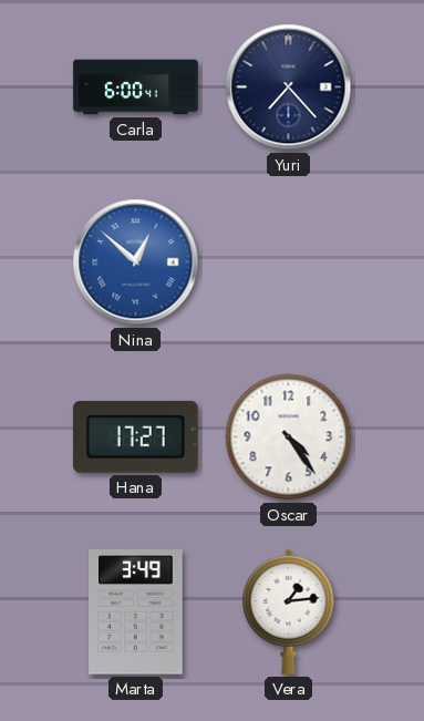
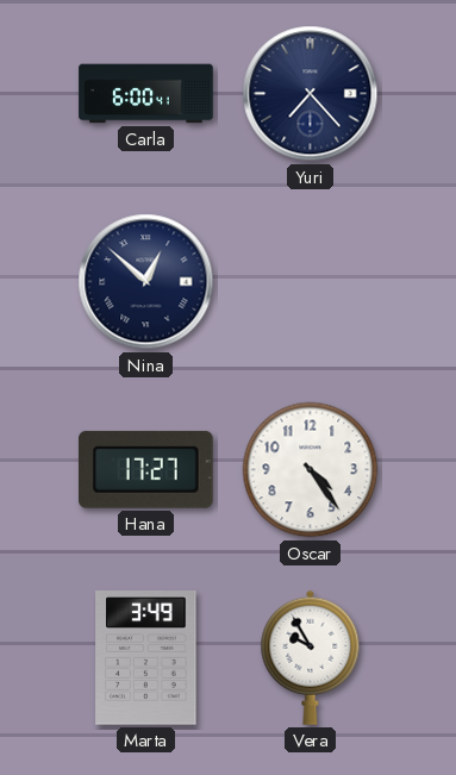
Nina dial: blue -> navy
Vera: 1:14 -> 9:55
